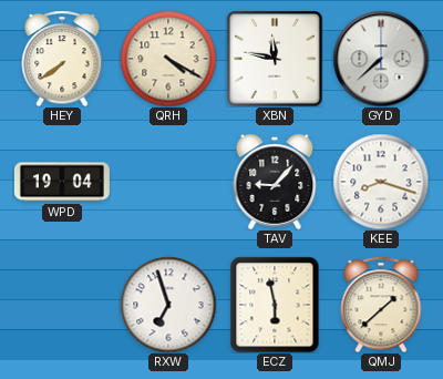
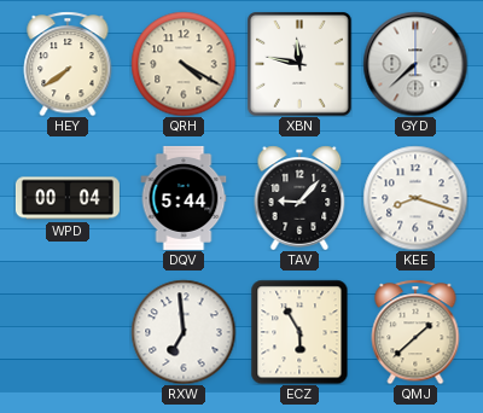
WPD: 19:04 -> 00:04
DQV: none -> 5:44
RXW: 6:57 -> 6:59
ECZ: 5:58 -> 5:55
